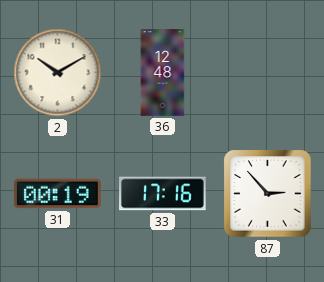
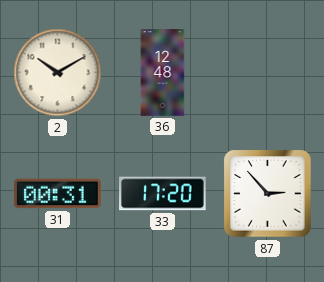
31: 00:19 -> 00:31
33: 17:16 -> 17:20
